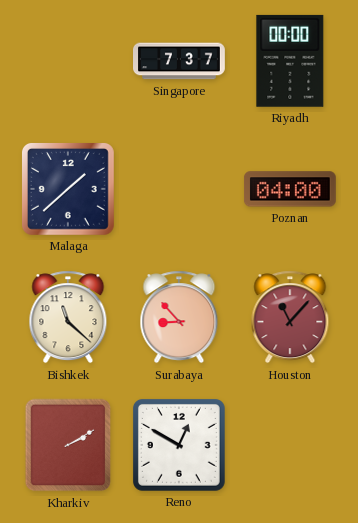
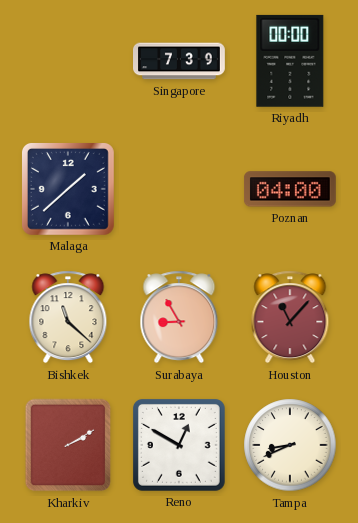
Singapore: 7:37 -> 7:39
Surabaya: 8:53 -> 8:55
Tampa: none -> 8:41
